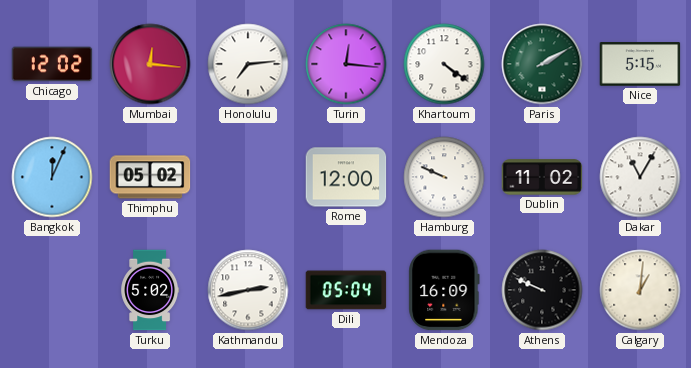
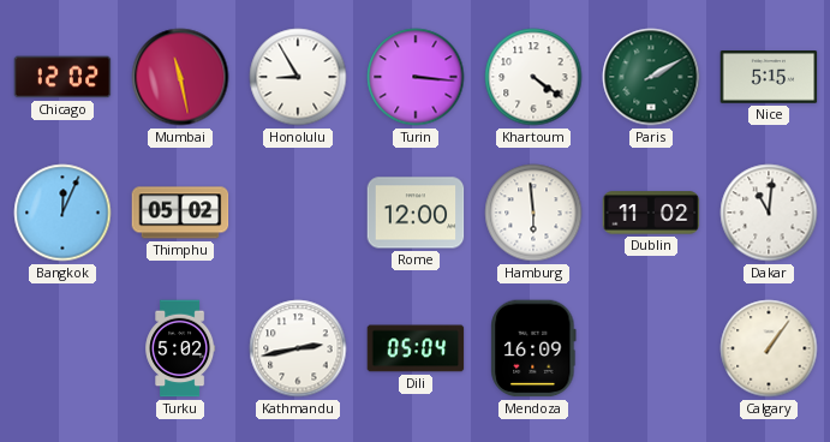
Mumbai: 12:16 -> 11:28
Honolulu: 7:14 -> 8:55
Turin: 12:16 -> 3:16
Hamburg: 9:49 -> 5:59
Dakar: 11:05 -> 11:01
Athens: 9:49 -> none
Calgary: 1:01 -> 1:06
